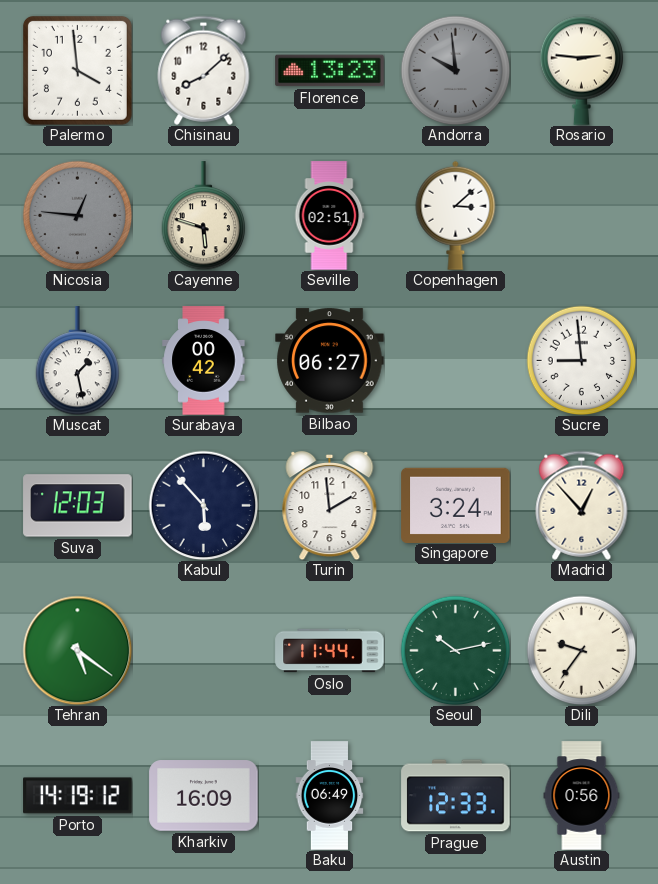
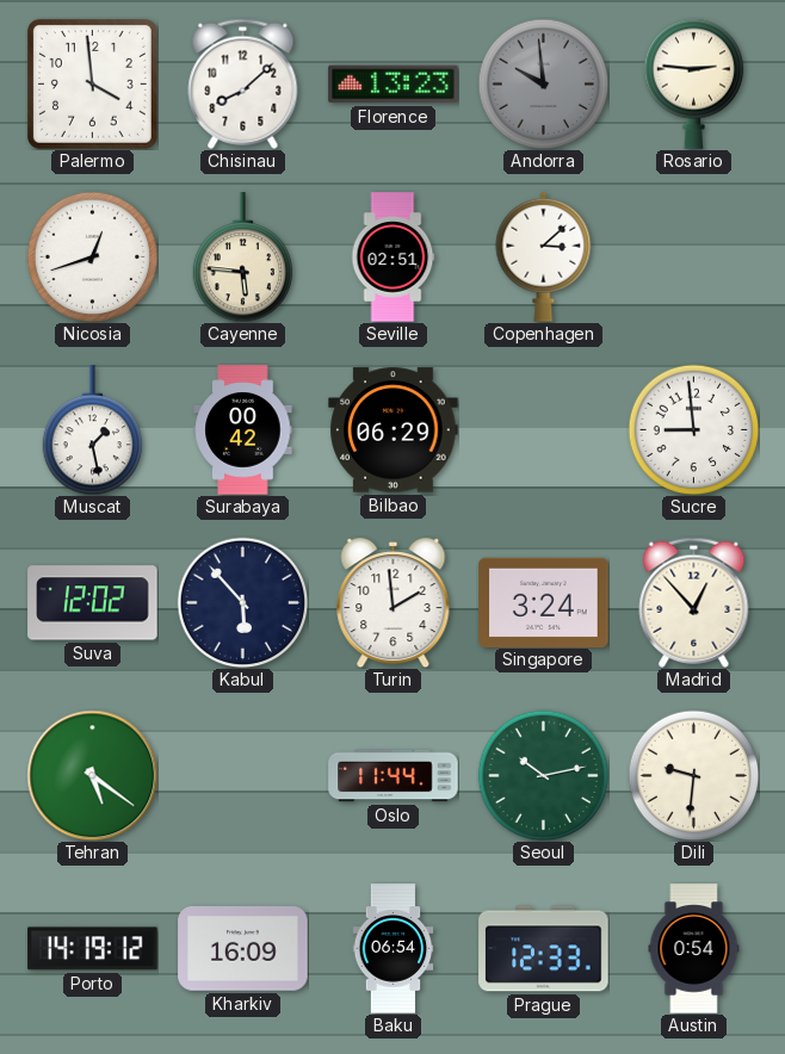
Nicosia: 12:46 -> 12:42
Nicosia dial: grey -> white
Cayenne: 5:48 -> 5:46
Bilbao: 06:27 -> 06:29
Suva: 12:03 -> 12:02
Dili: 9:36 -> 9:31
Baku: 06:49 -> 06:54
Austin: 0:56 -> 0:54
